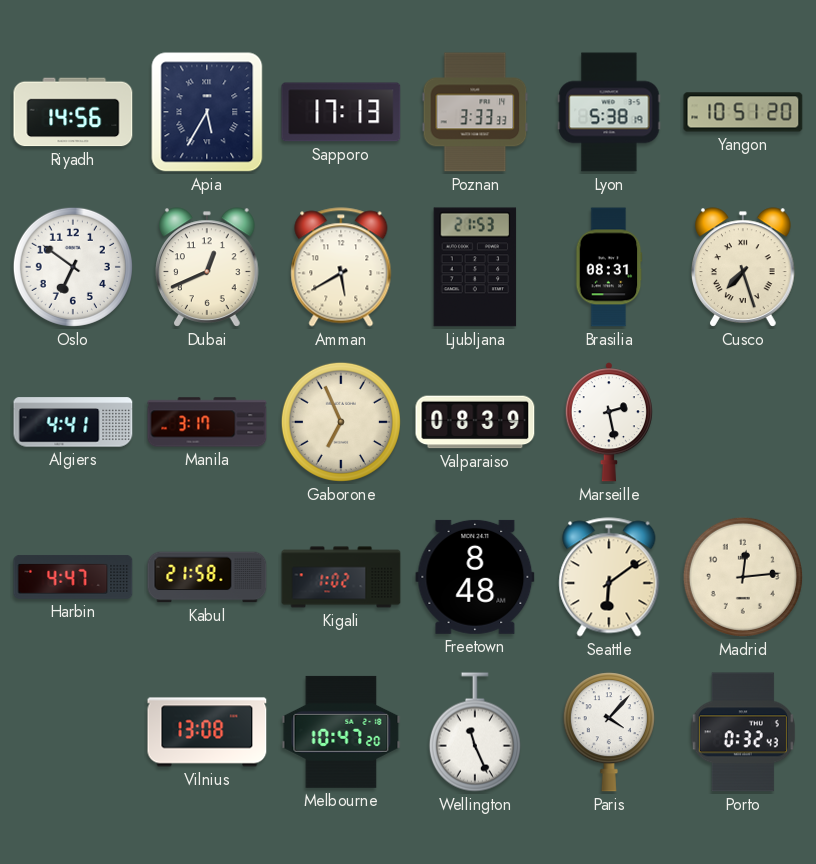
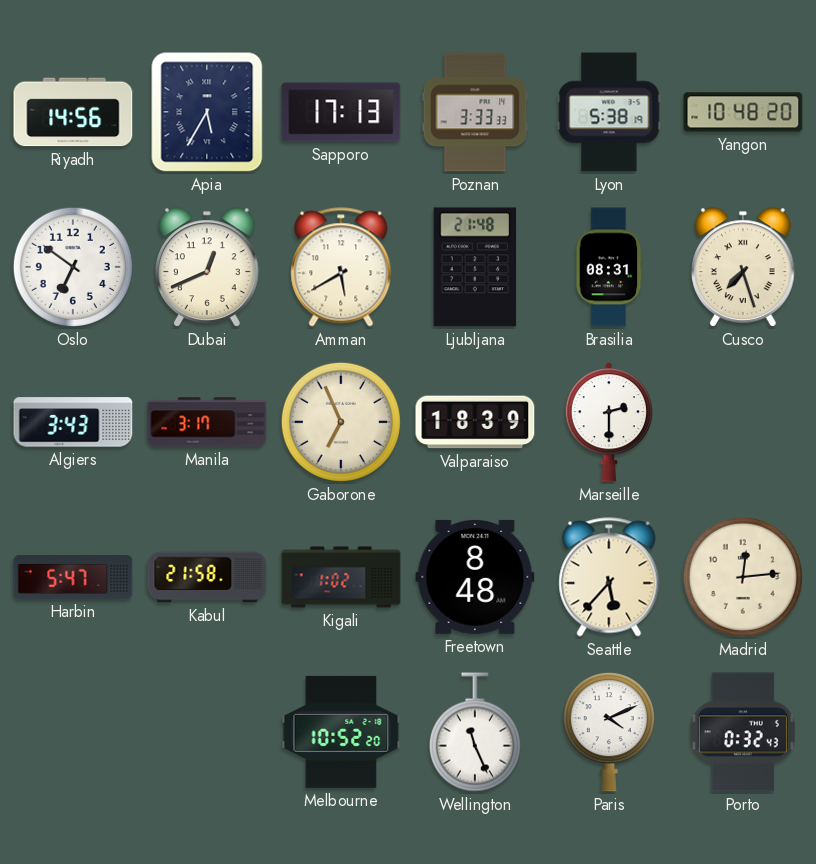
Yangon: 10:51 -> 10:48
Ljubljana: 21:53 -> 21:48
Algiers: 4:41 -> 3:43
Valparaiso: 08:39 -> 18:39
Marseille: 2:28 -> 2:30
Harbin: 4:47 -> 5:47
Seattle: 6:09 -> 5:37
Vilnius: 13:08 -> none
Melbourne: 10:47 -> 10:52
Paris: 4:07 -> 4:11
